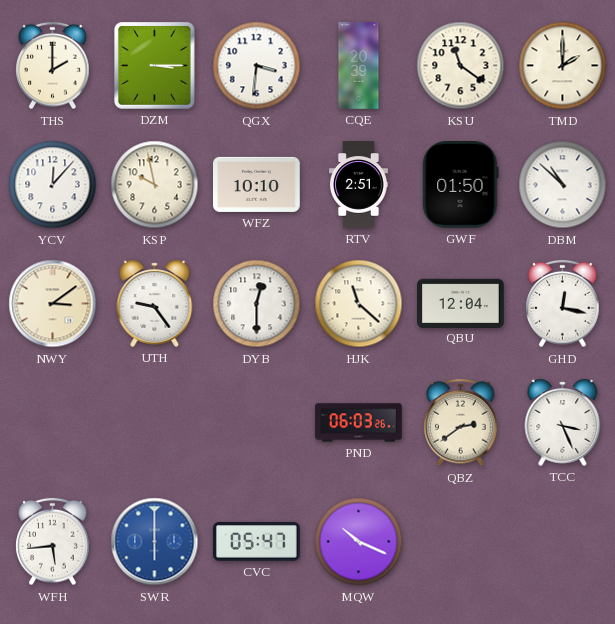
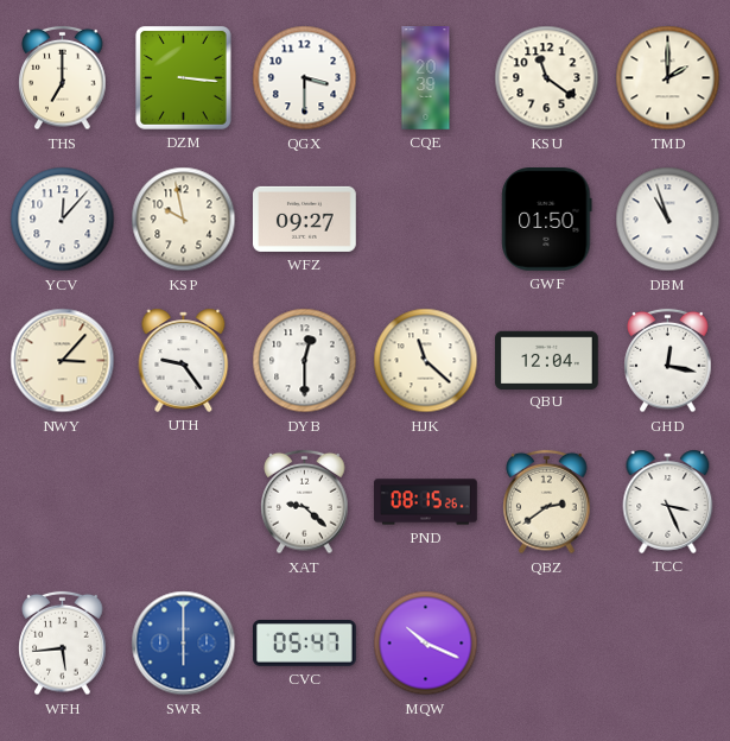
THS: 2:00 -> 7:00
DZM: 3:15 -> 3:16
QGX: 3:31 -> 3:30
WFZ: 10:10 -> 09:27
RTV: 2:51 -> none
DBM: 10:52 -> 10:57
NWY: 3:09 -> 3:07
XAT: none -> 9:22
PND: 06:03 -> 08:15
